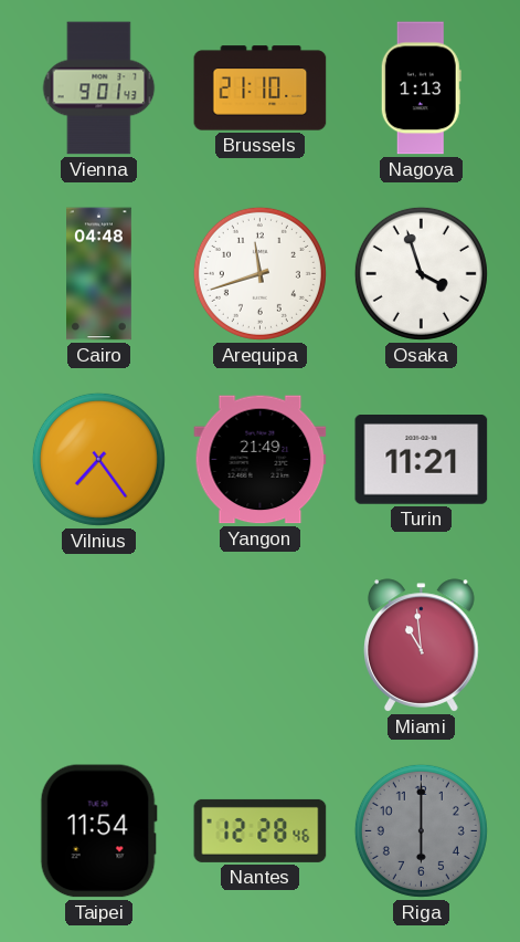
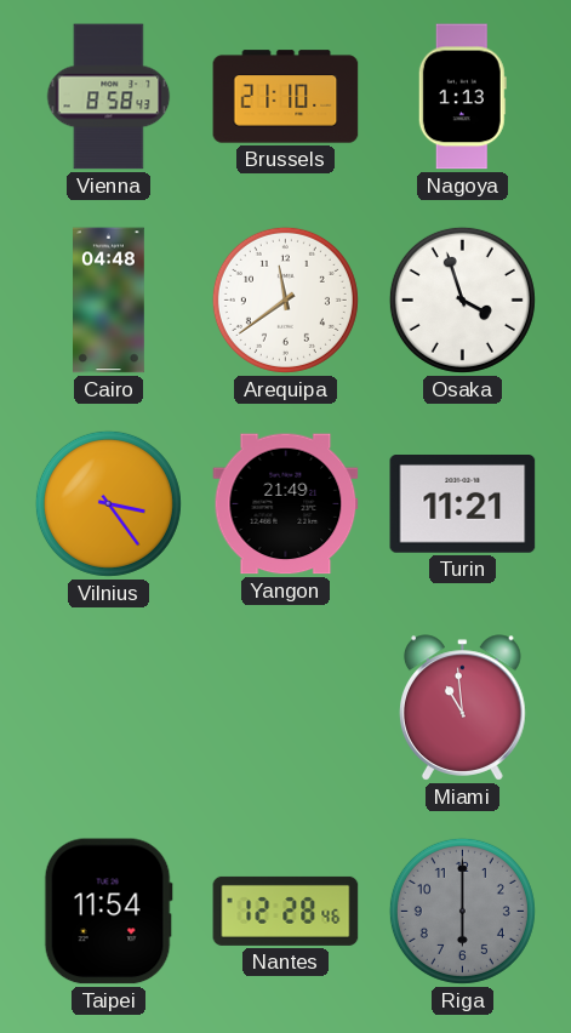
Vienna: 9:01 -> 8:58
Arequipa: 11:42 -> 11:39
Vilnius: 7:24 -> 3:24
